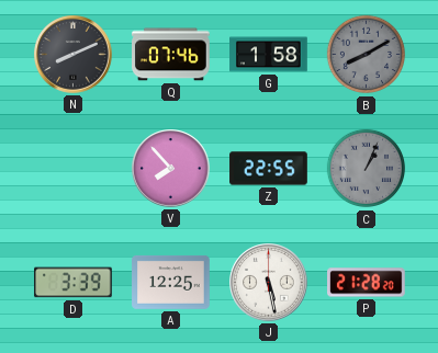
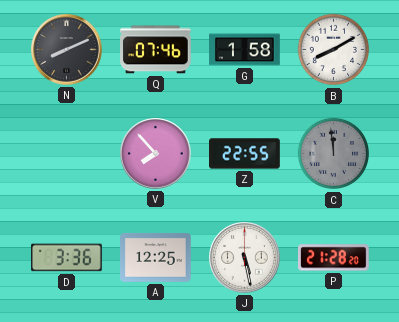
B dial: grey -> white
C: 1:04 -> 11:59
D: 3:39 -> 3:36
